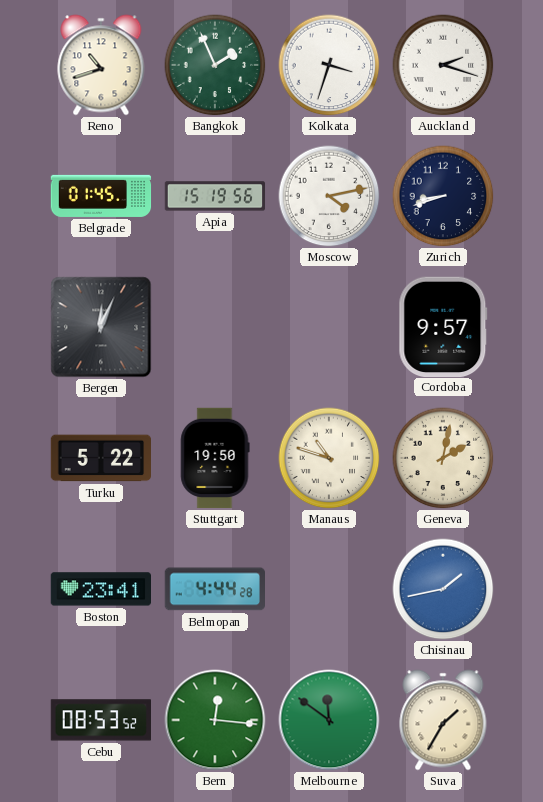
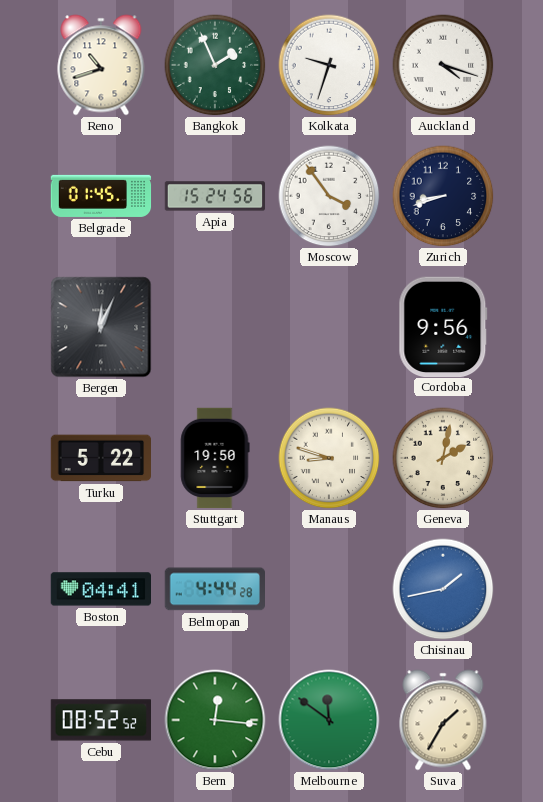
Kolkata: 3:33 -> 9:33
Auckland: 2:18 -> 4:18
Apia: 15:19 -> 15:24
Moscow: 4:13 -> 3:54
Cordoba: 9:57 -> 9:56
Manaus: 10:48 -> 8:48
Boston: 23:41 -> 04:41
Cebu: 08:53 -> 08:52
